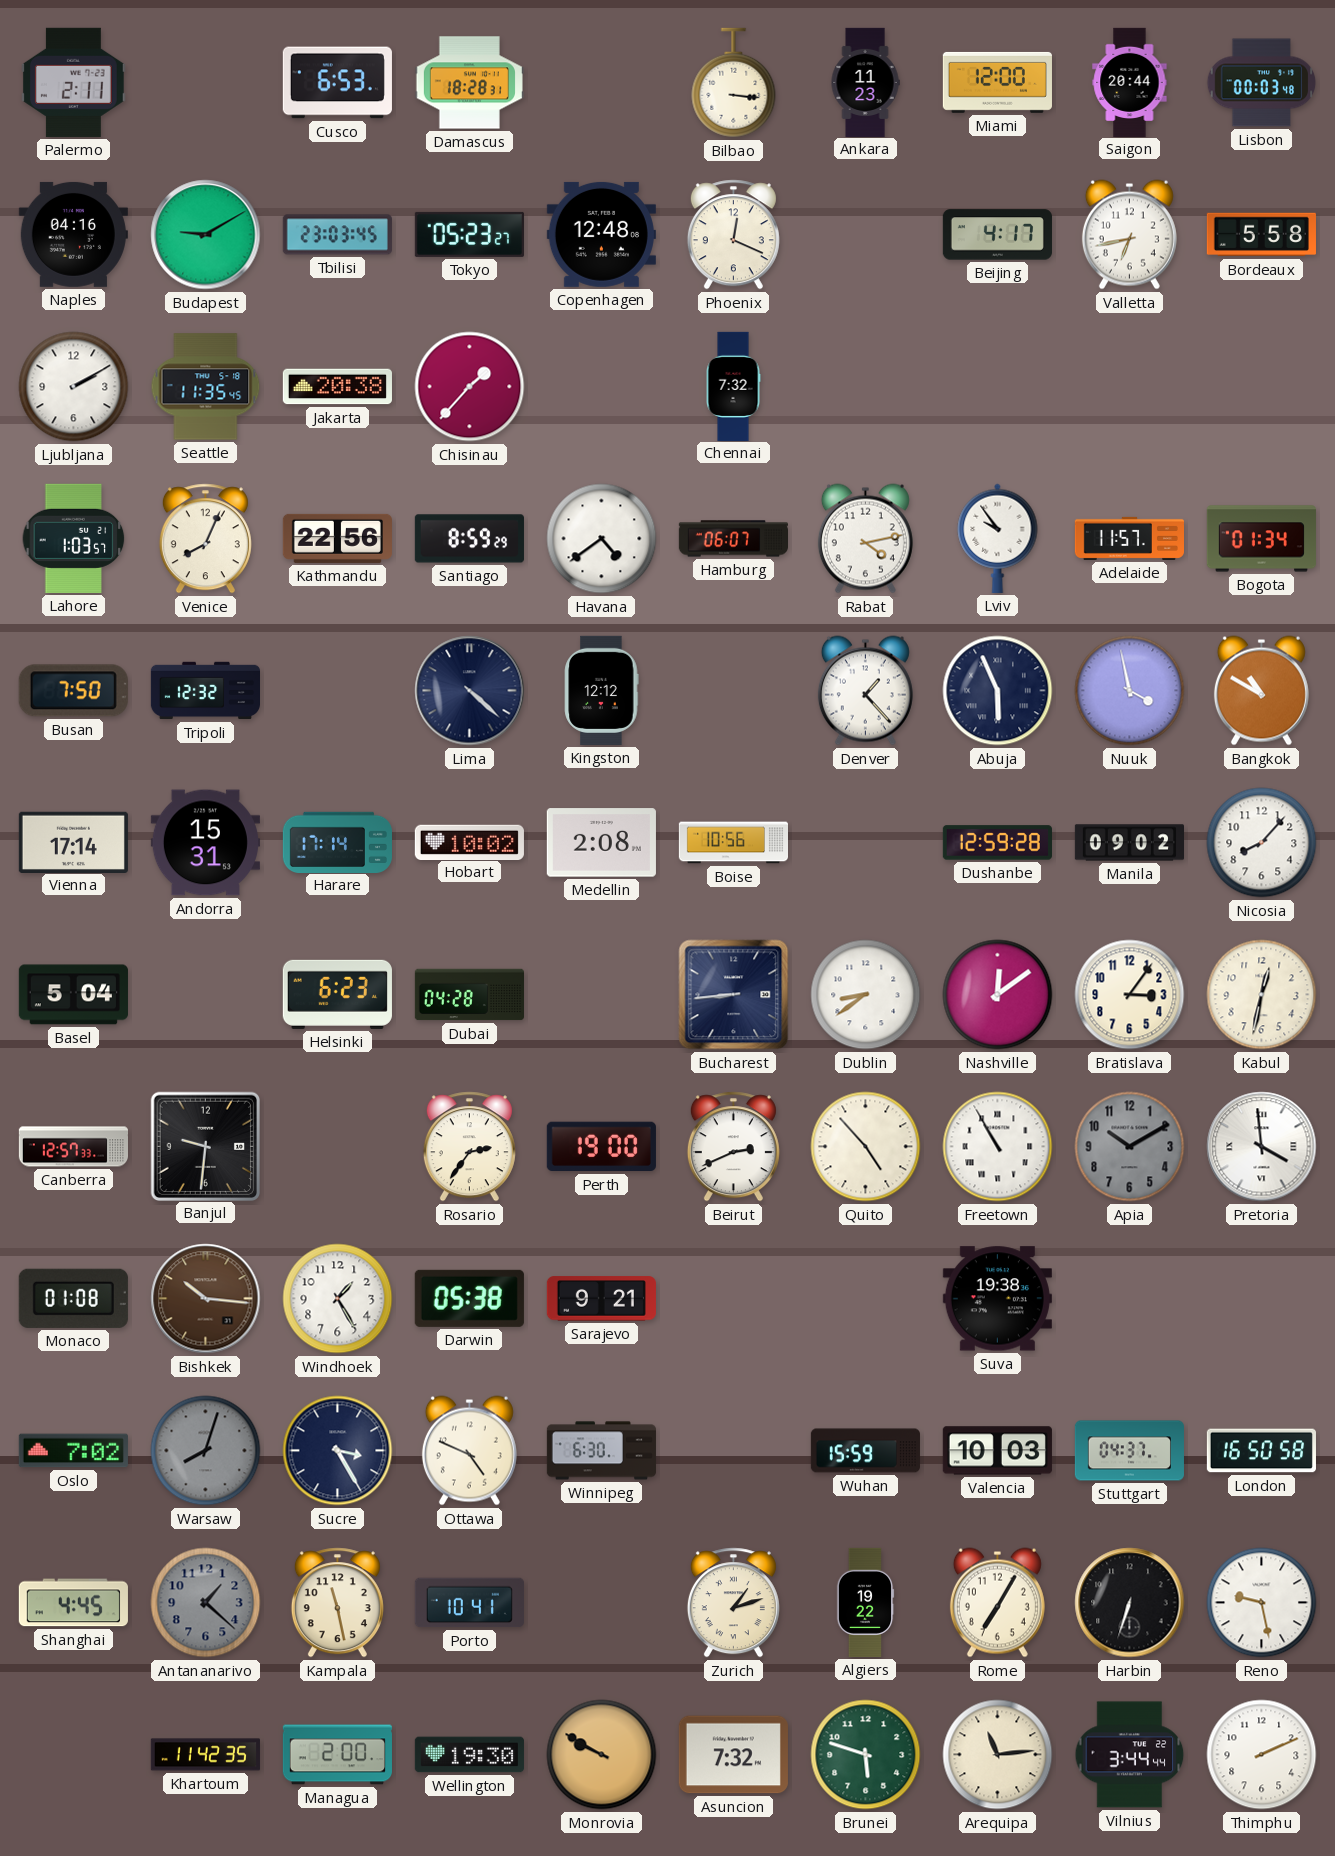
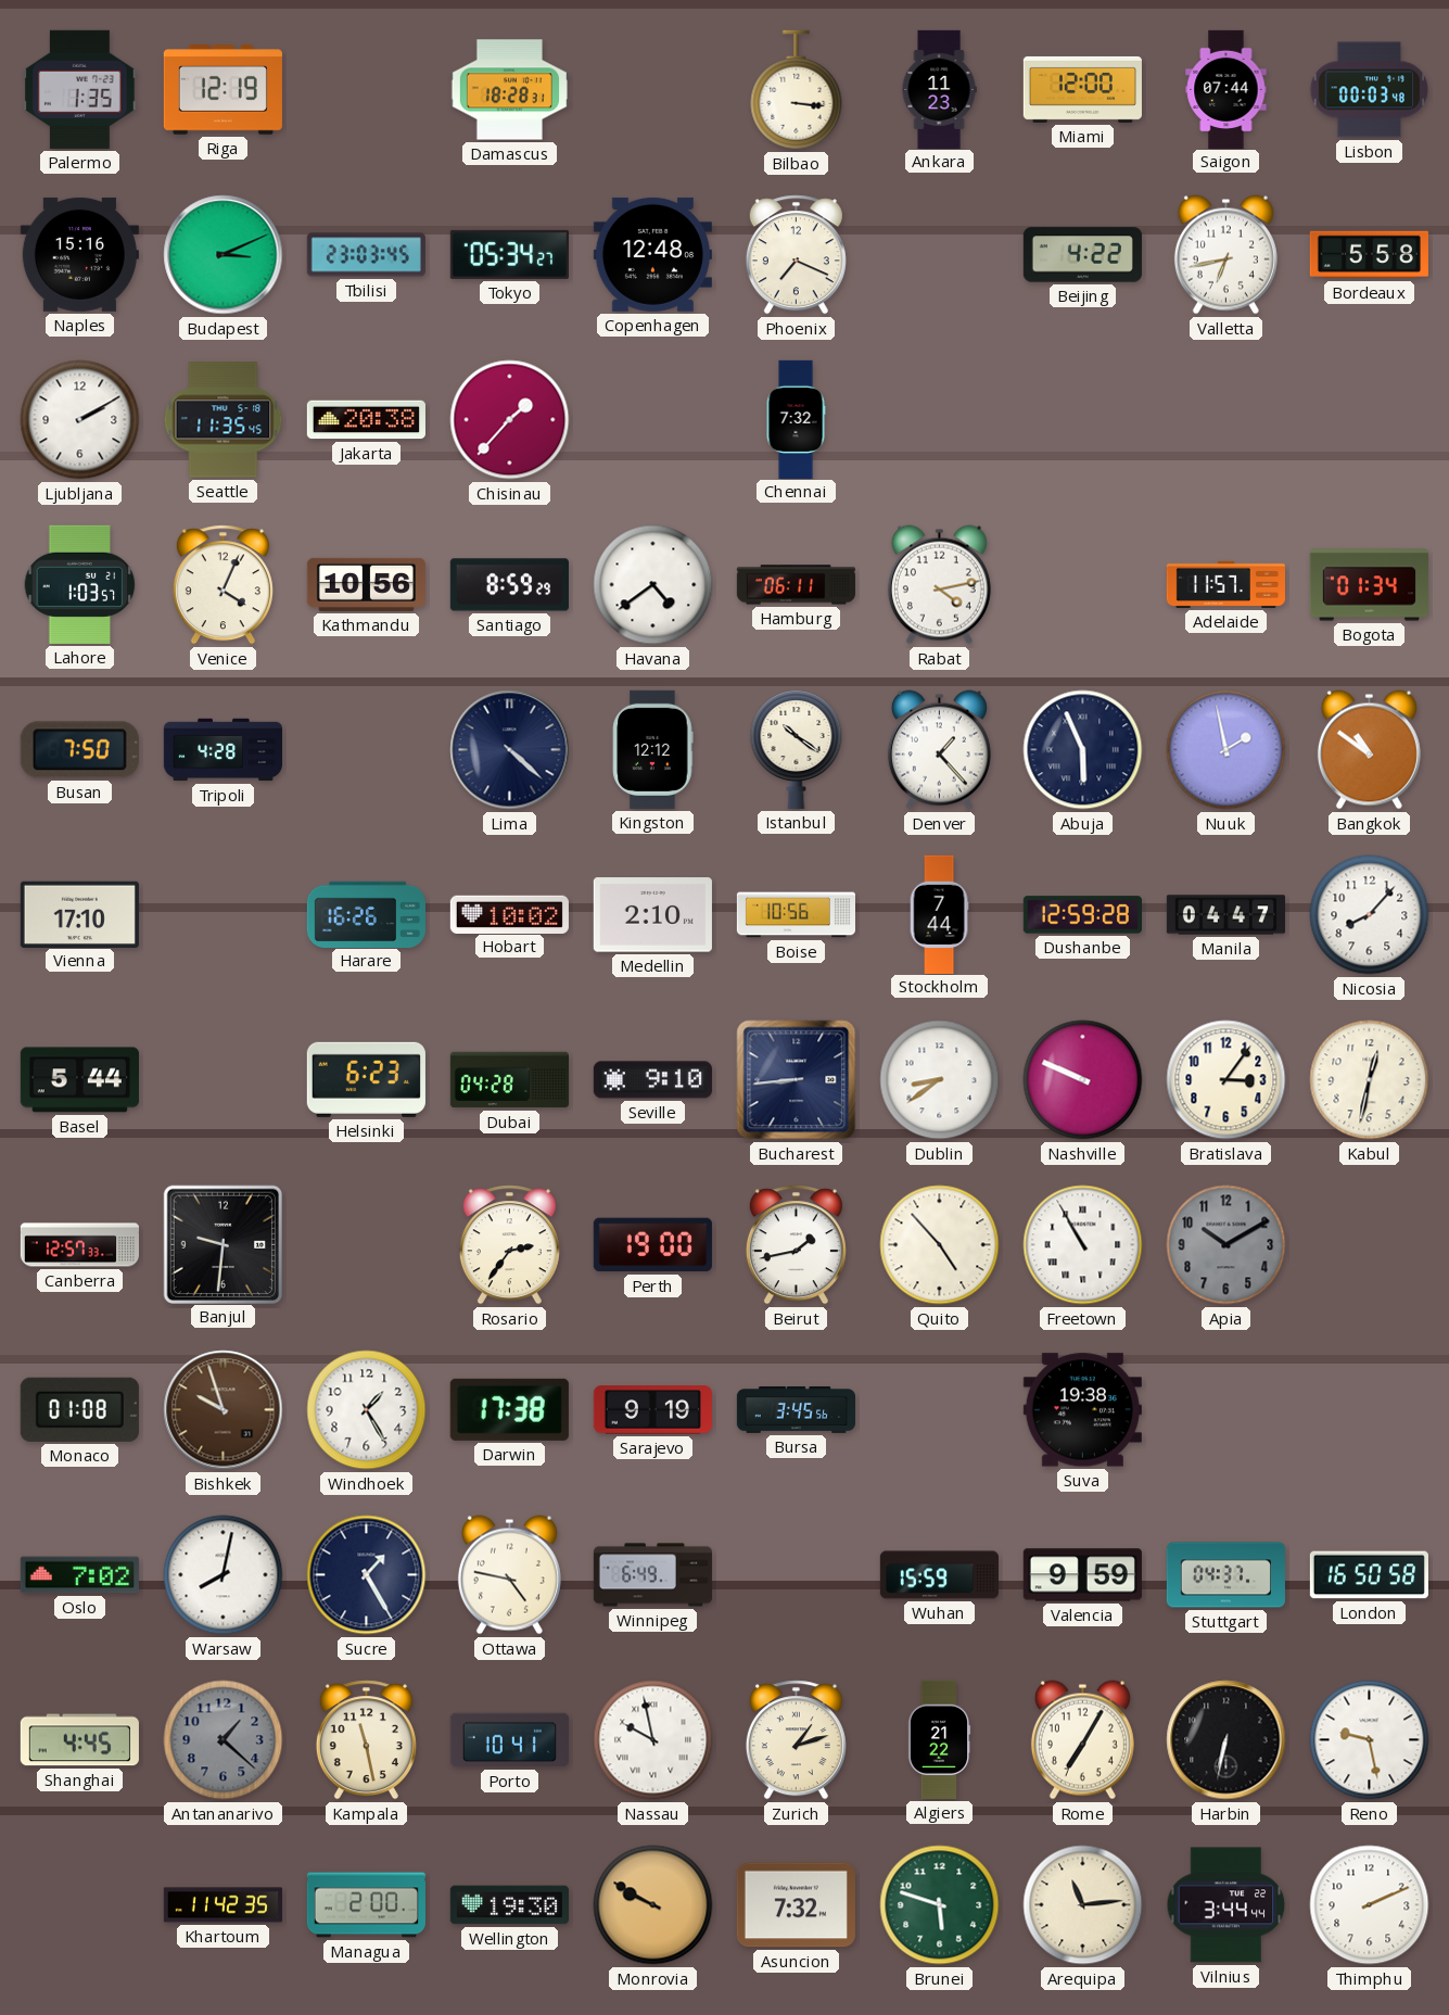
Palermo: 2:11 -> 1:35
Riga: none -> 12:19
Cusco: 6:53 -> none
Saigon: 20:44 -> 07:44
Naples: 04:16 -> 15:16
Budapest: 9:10 -> 3:11
Tokyo: 05:23 -> 05:34
Phoenix: 12:19 -> 7:19
Beijing: 4:17 -> 4:22
Venice: 8:04 -> 4:04
Kathmandu: 22:56 -> 10:56
Hamburg: 06:07 -> 06:11
Lviv: 9:54 -> none
Tripoli: 12:32 -> 4:28
Istanbul: none -> 10:21
Nuuk: 3:58 -> 1:58
Bangkok: 10:50 -> 10:51
Vienna: 17:14 -> 17:10
Andorra: 15:31 -> none
Harare: 17:14 -> 16:26
Medellin: 2:08 -> 2:10
Stockholm: none -> 7:44
Manila: 09:02 -> 04:47
Basel: 5:04 -> 5:44
Seville: none -> 9:10
Nashville: 12:09 -> 9:49
Beirut: 2:41 -> 1:43
Pretoria: 3:59 -> none
Bishkek: 10:16 -> 9:57
Darwin: 05:38 -> 17:38
Sarajevo: 9:21 -> 9:19
Bursa: none -> 3:45
Warsaw: 8:03 -> 8:02
Warsaw dial: grey -> white
Sucre: 3:25 -> 1:25
Ottawa: 4:49 -> 4:47
Winnipeg: 6:30 -> 6:49
Valencia: 10:03 -> 9:59
Nassau: none -> 9:58
Algiers: 19:22 -> 21:22
Harbin: 6:33 -> 6:32
